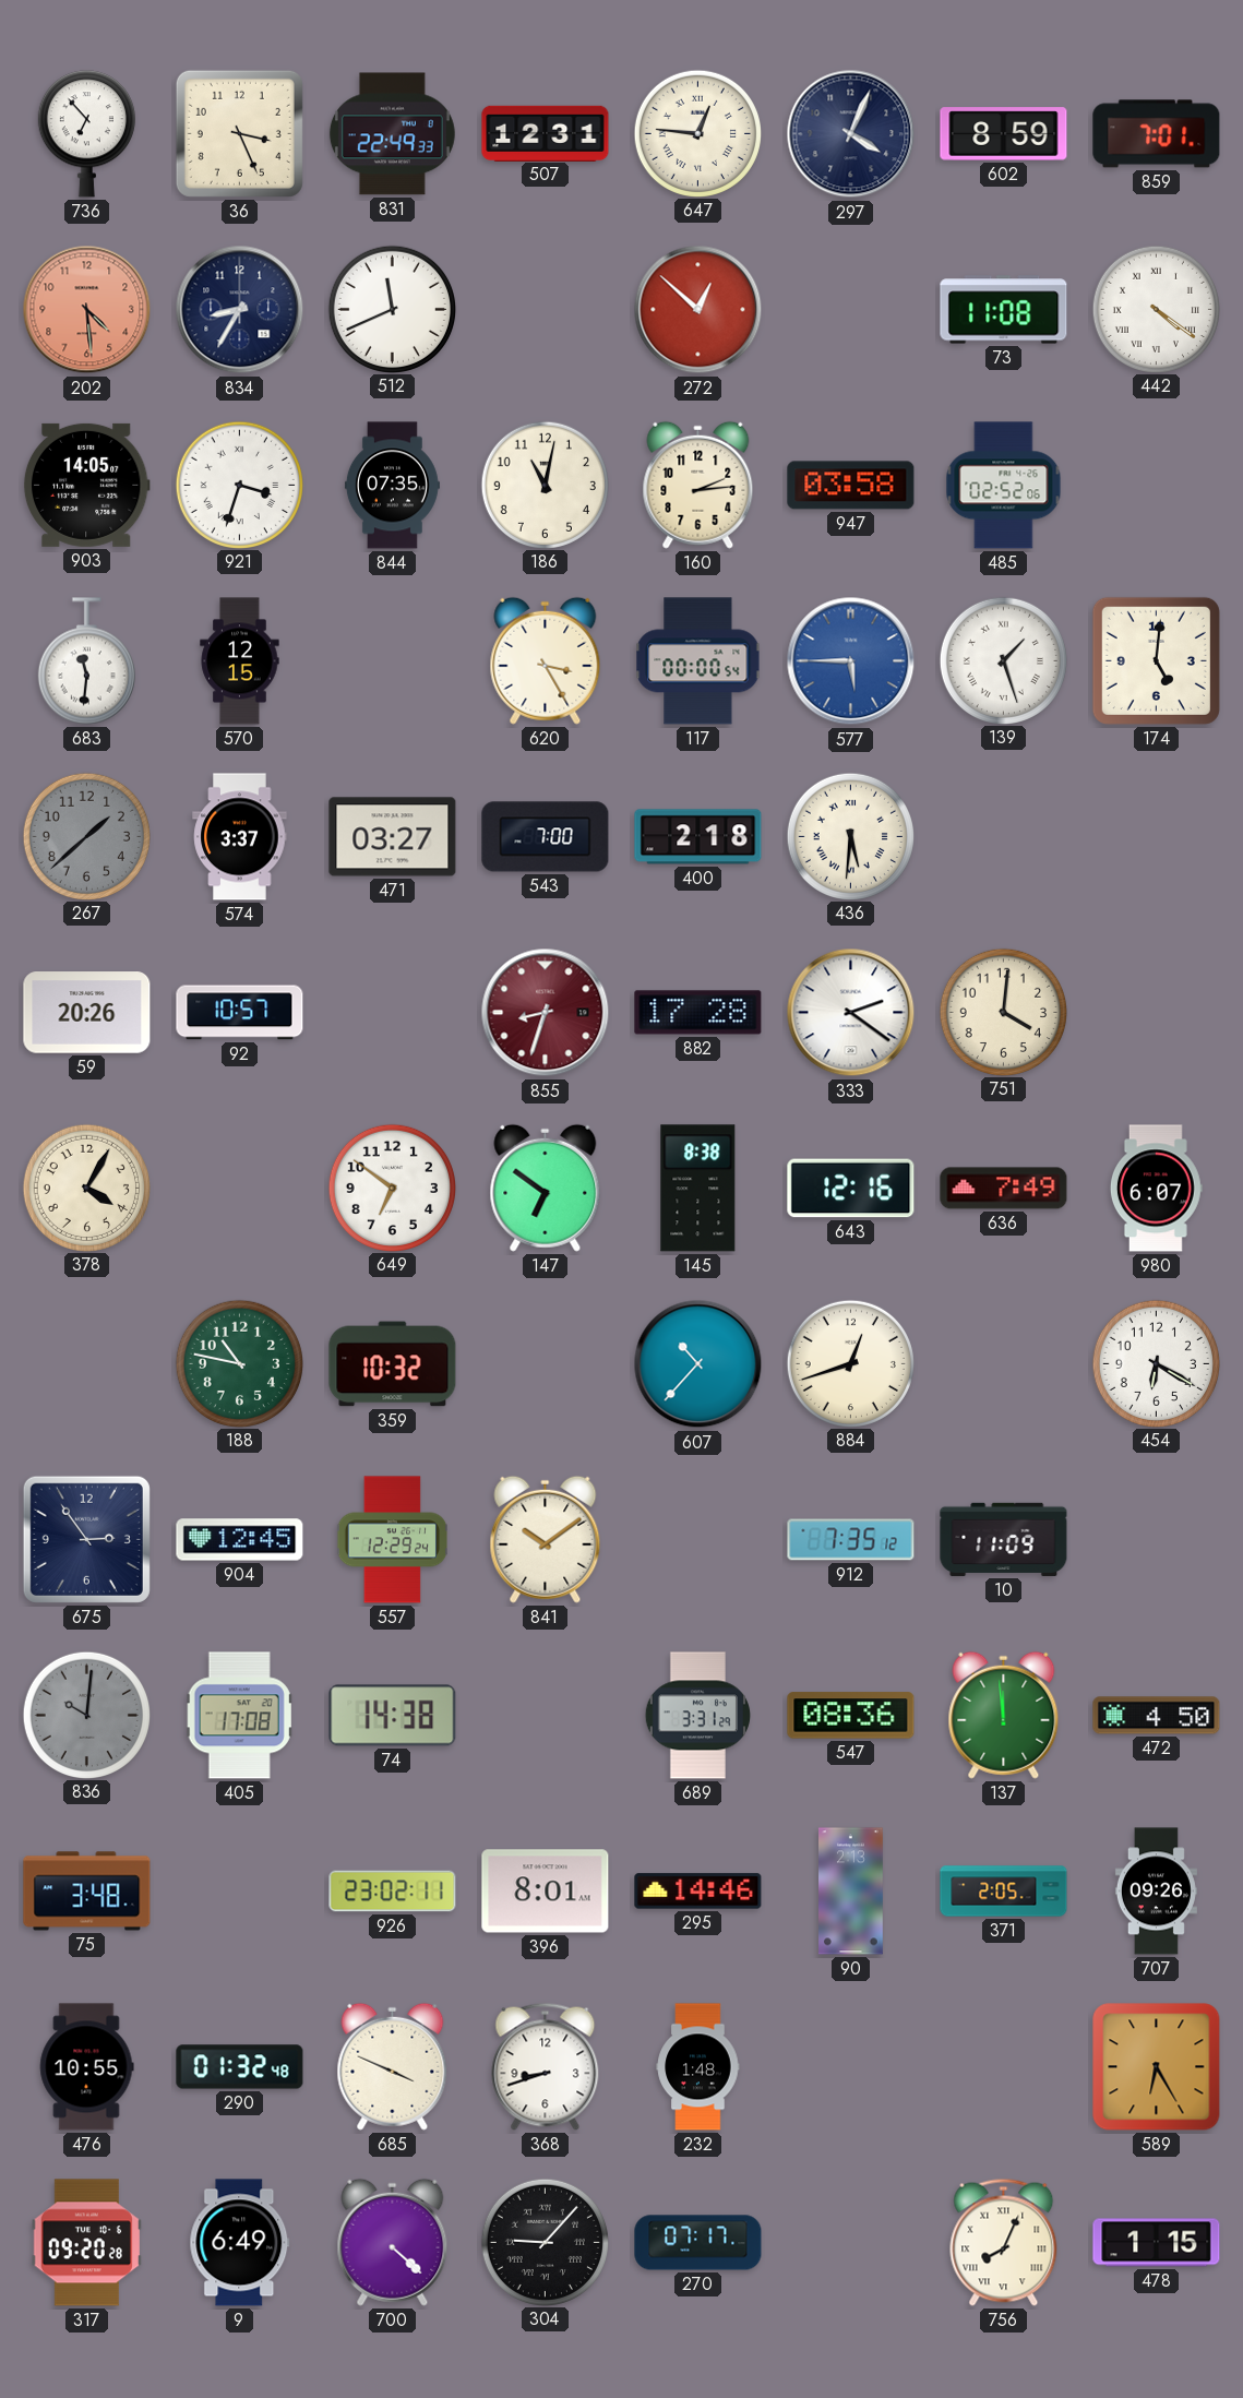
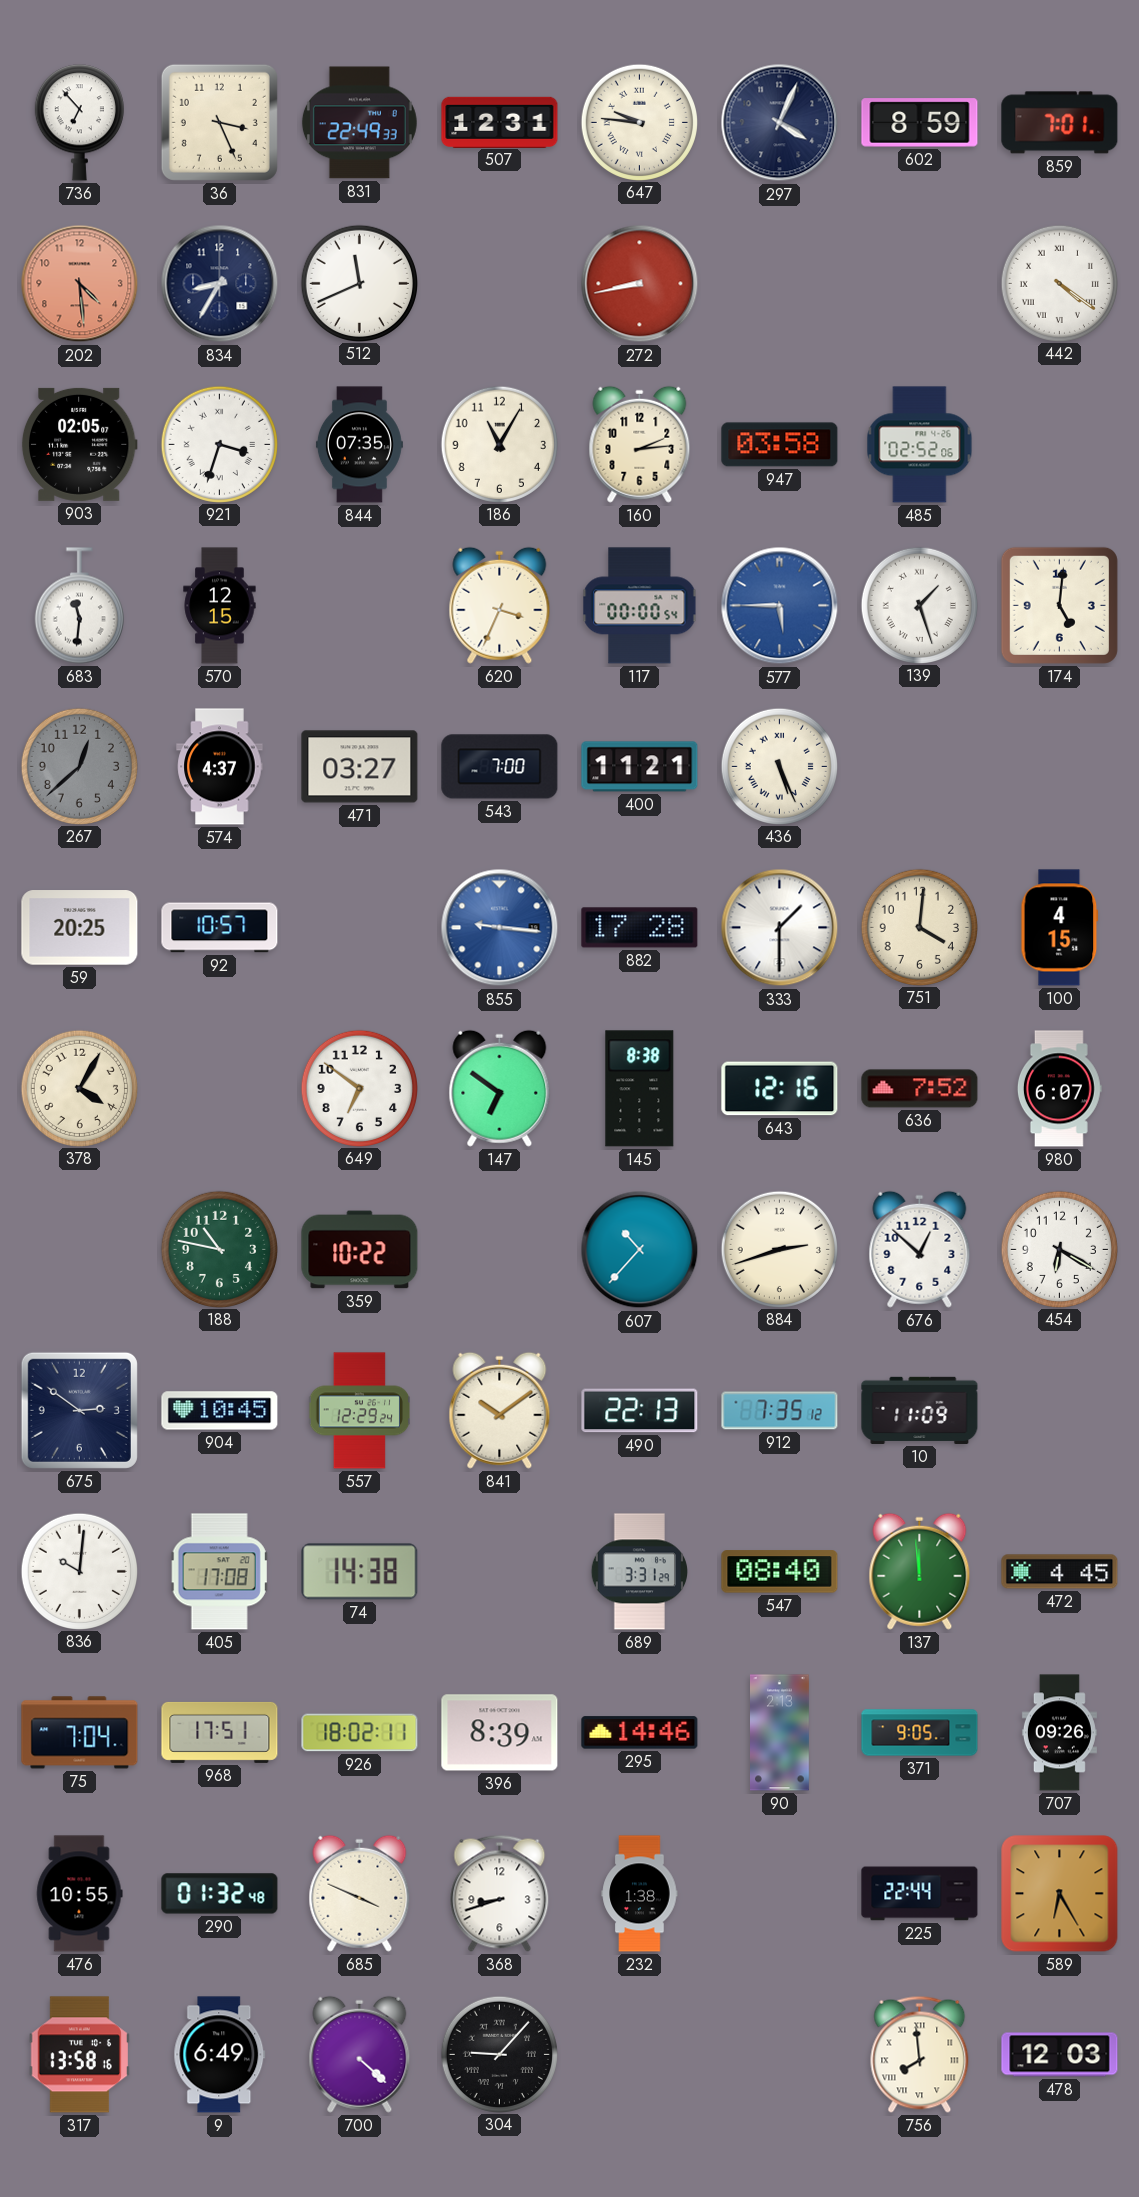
647: 12:46 -> 9:46
272: 12:52 -> 8:43
73: 11:08 -> none
903: 14:05 -> 02:05
186: 11:02 -> 11:05
620: 3:25 -> 3:34
267: 1:38 -> 12:38
574: 3:37 -> 4:37
400: 2:18 -> 11:21
436: 5:31 -> 5:26
59: 20:26 -> 20:25
855: 8:33 -> 9:16
855 dial: burgundy -> blue
333: 2:21 -> 1:30
100: none -> 4:15
636: 7:49 -> 7:52
359: 10:32 -> 10:22
884: 12:42 -> 2:42
676: none -> 12:52
675: 2:54 -> 2:51
904: 12:45 -> 10:45
490: none -> 22:13
836 dial: grey -> white
547: 08:36 -> 08:40
472: 4:50 -> 4:45
75: 3:48 -> 7:04
968: none -> 17:51
926: 23:02 -> 18:02
396: 8:01 -> 8:39
371: 2:05 -> 9:05
232: 1:48 -> 1:38
225: none -> 22:44
317: 09:20 -> 13:58
270: 07:17 -> none
756: 8:04 -> 7:59
478: 1:15 -> 12:03
